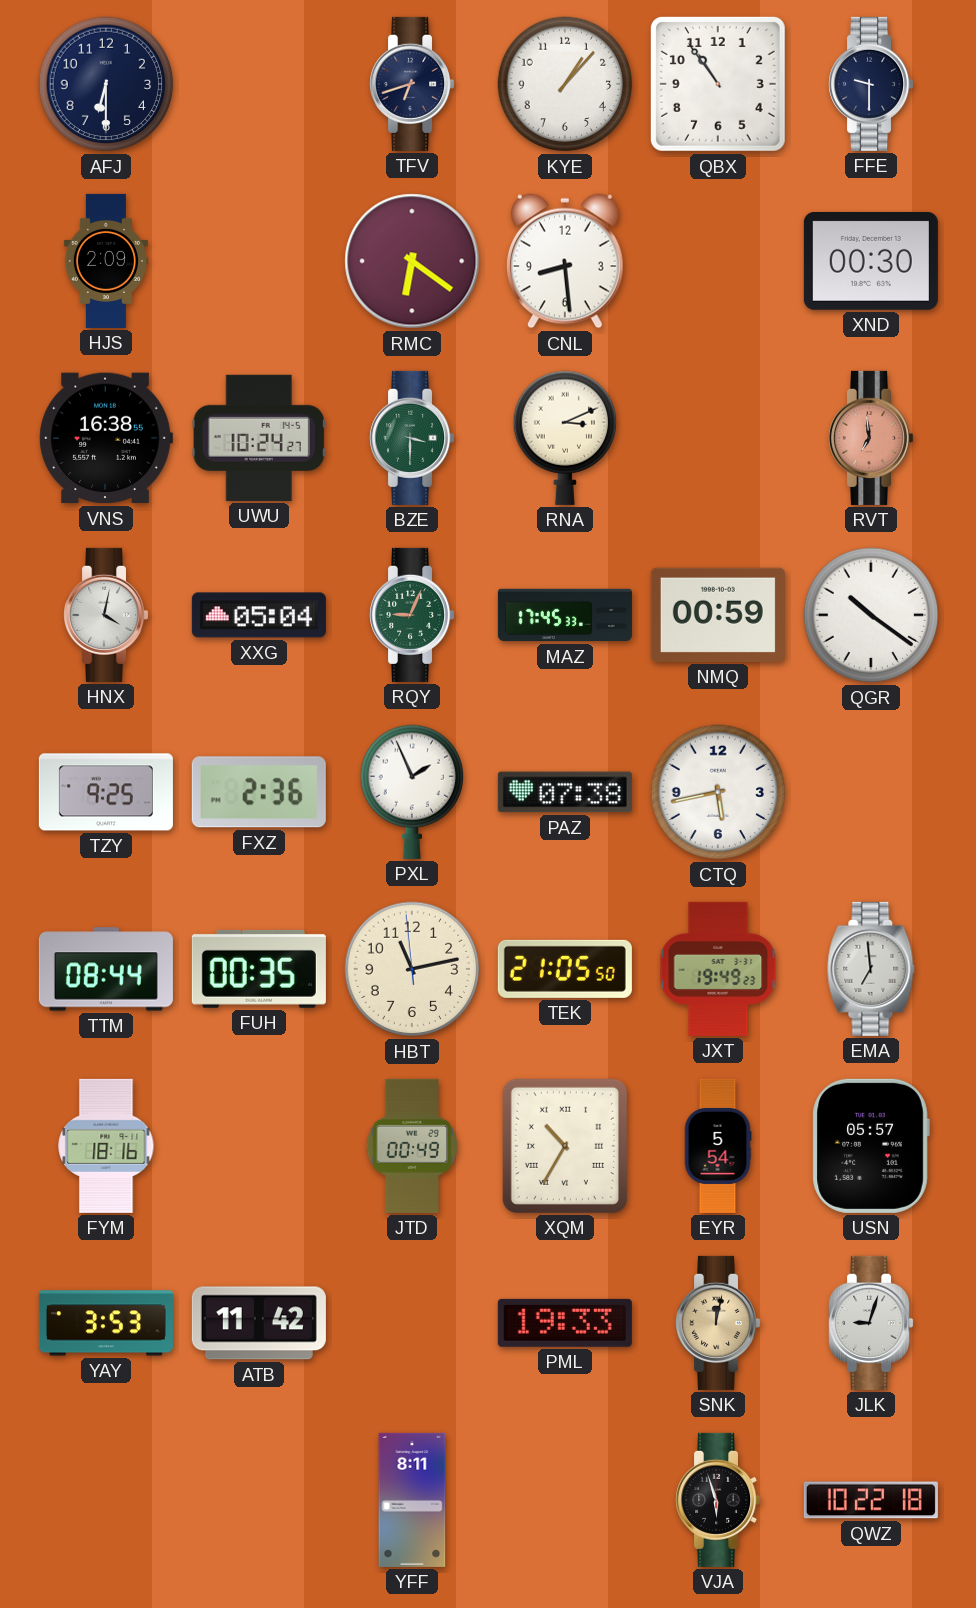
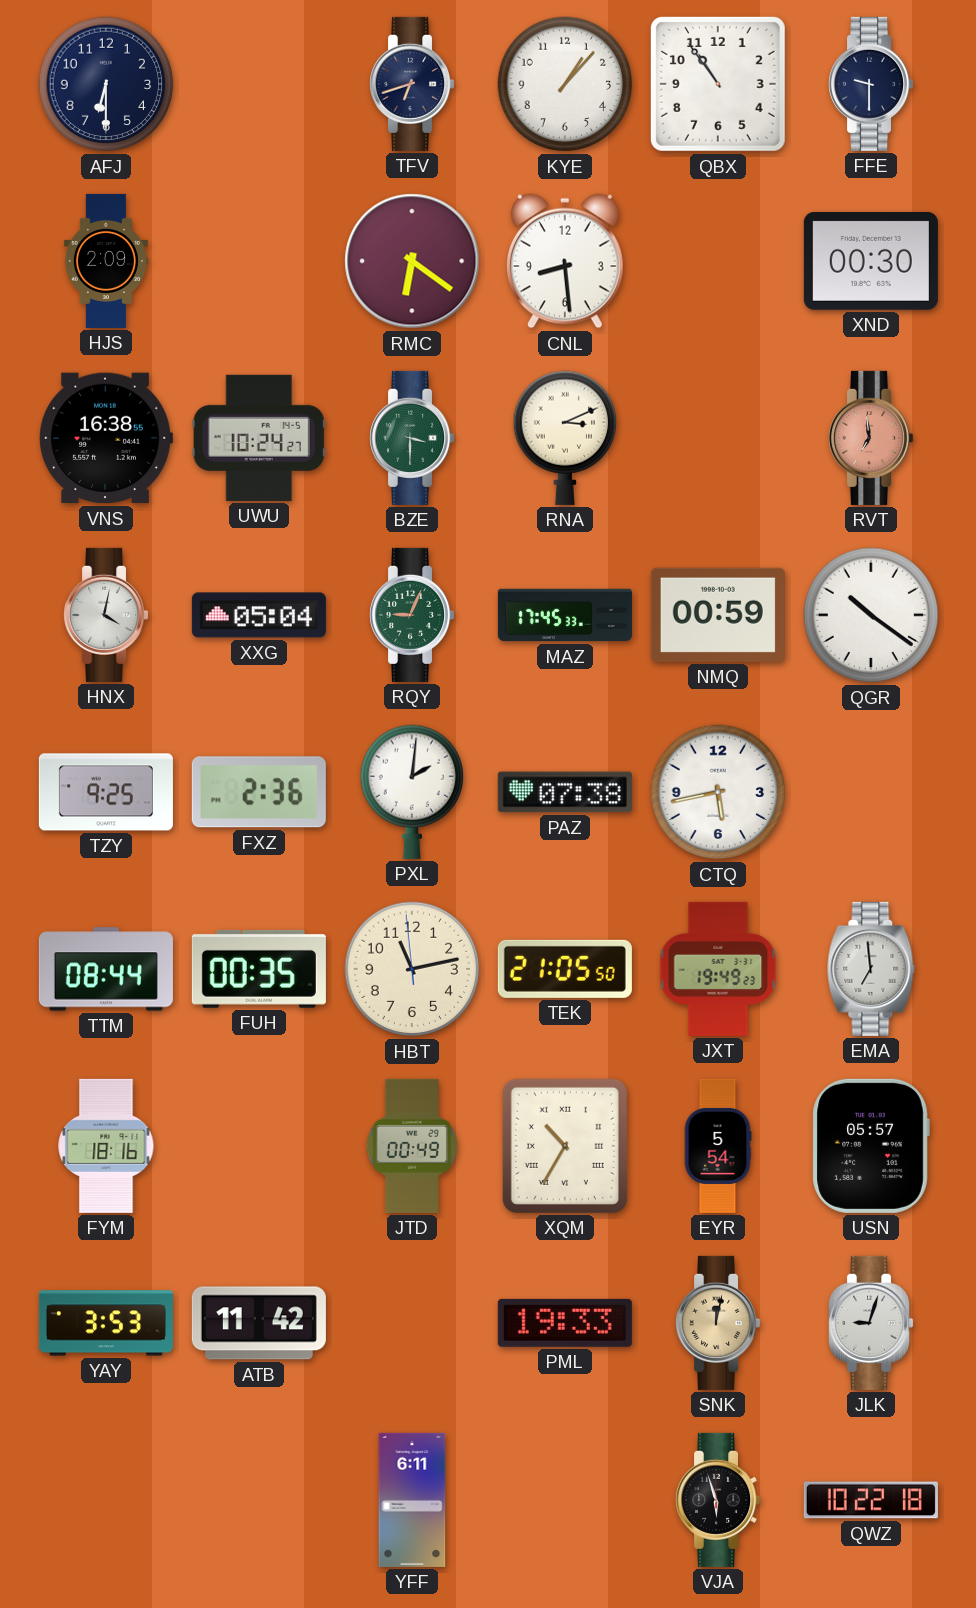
PXL: 1:56 -> 2:01
YFF: 8:11 -> 6:11
